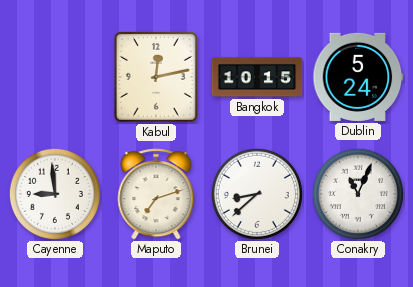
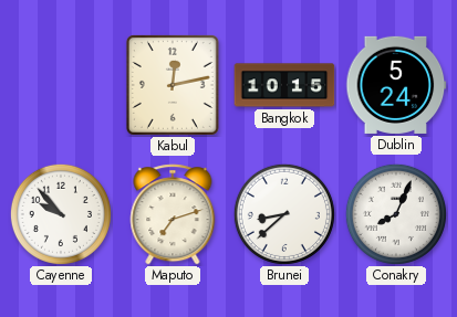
Cayenne: 8:59 -> 9:53
Conakry: 11:04 -> 8:04
